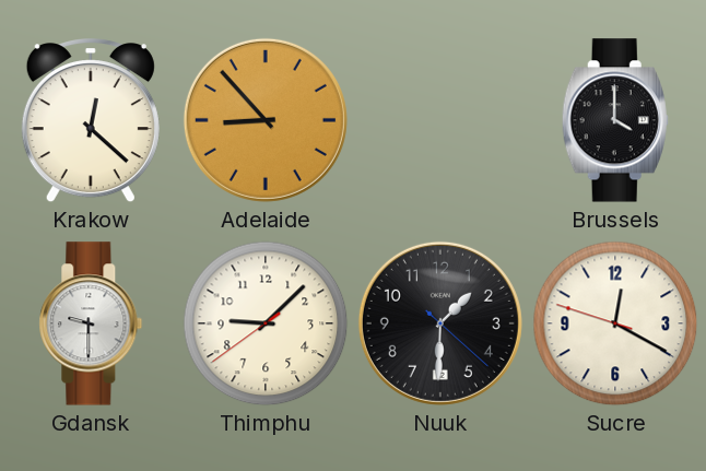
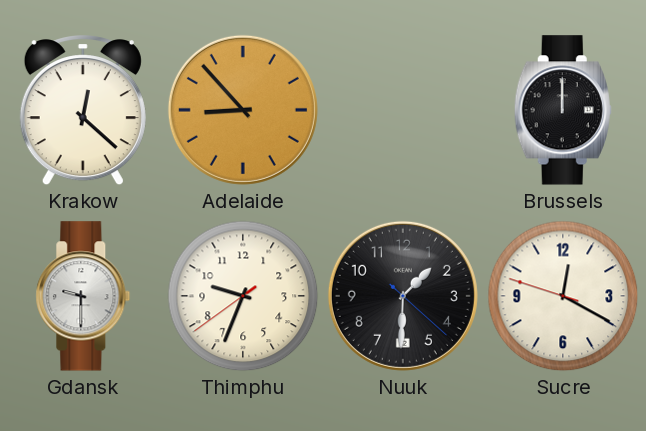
Brussels: 4:00 -> 12:00
Thimphu: 9:07 -> 9:33
